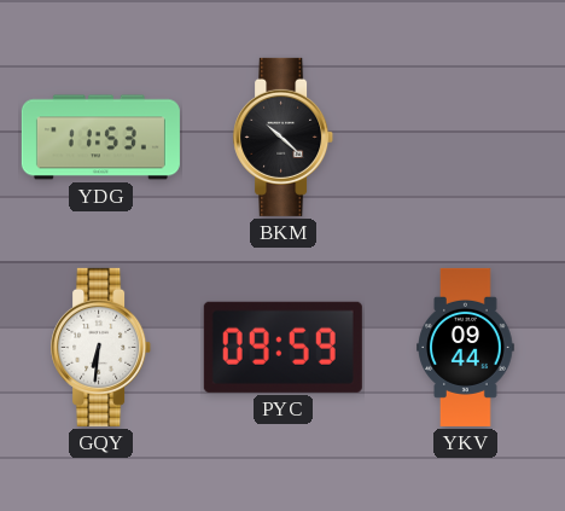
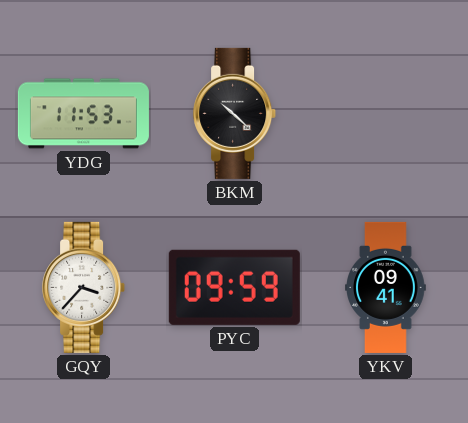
GQY: 6:31 -> 3:37
YKV: 09:44 -> 09:41
